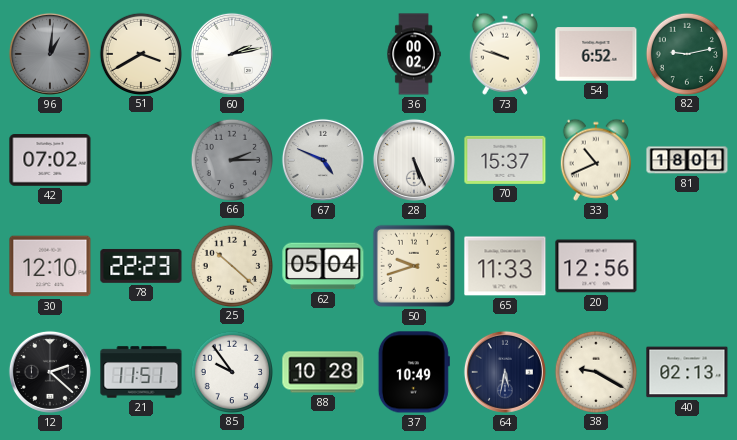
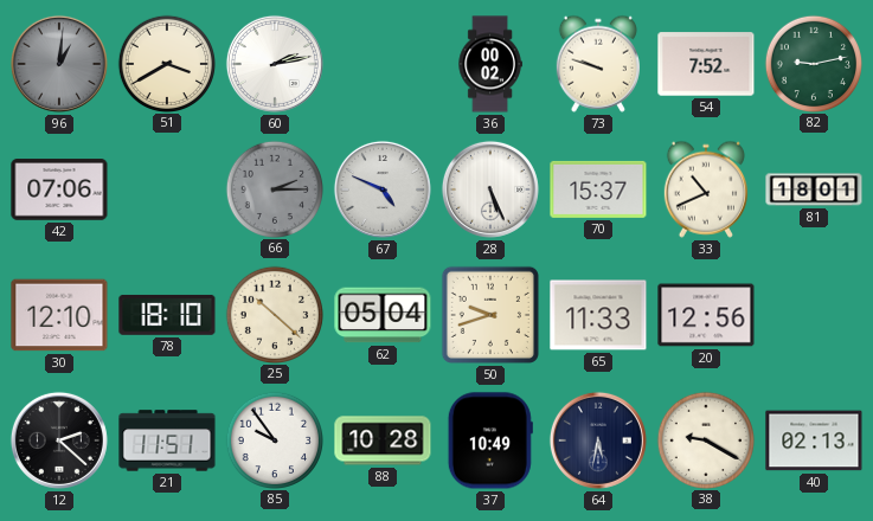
54: 6:52 -> 7:52
42: 07:02 -> 07:06
78: 22:23 -> 18:10
